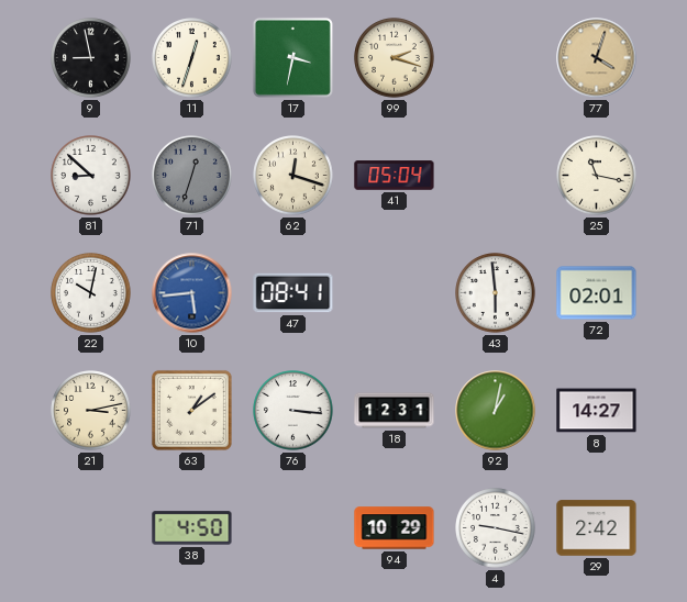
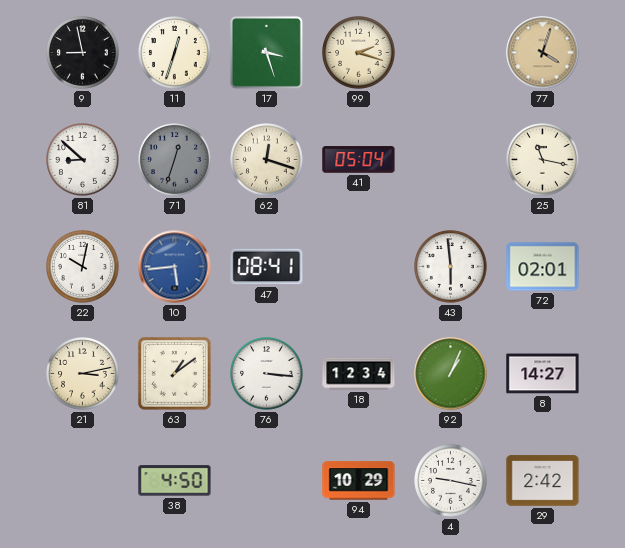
17: 3:32 -> 3:27
18: 12:31 -> 12:34
92: 1:02 -> 1:04
